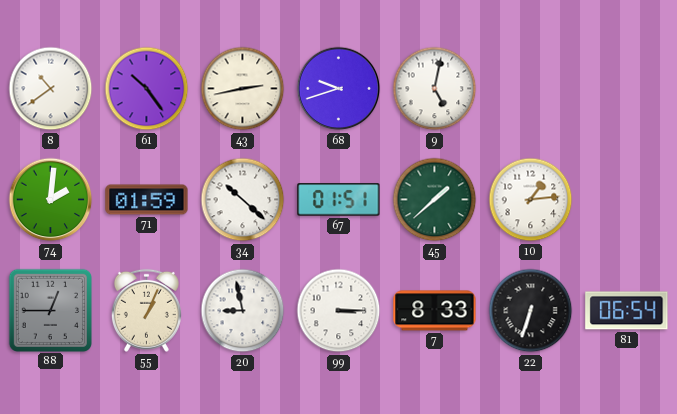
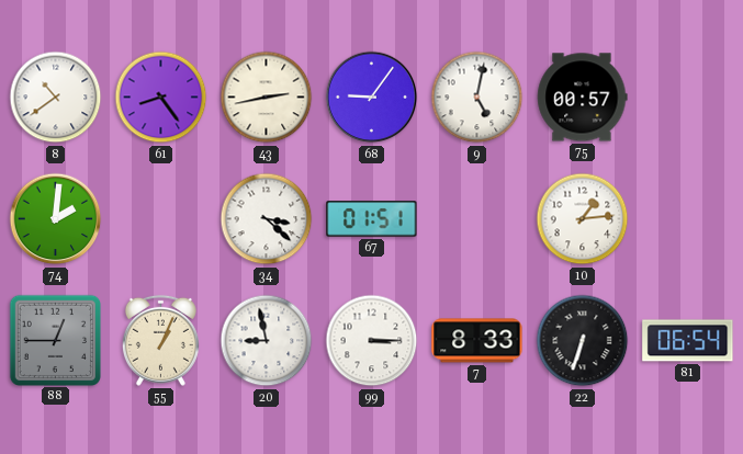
61: 10:24 -> 8:24
68: 9:42 -> 9:06
75: none -> 00:57
71: 01:59 -> none
34: 10:22 -> 3:22
45: 1:38 -> none
